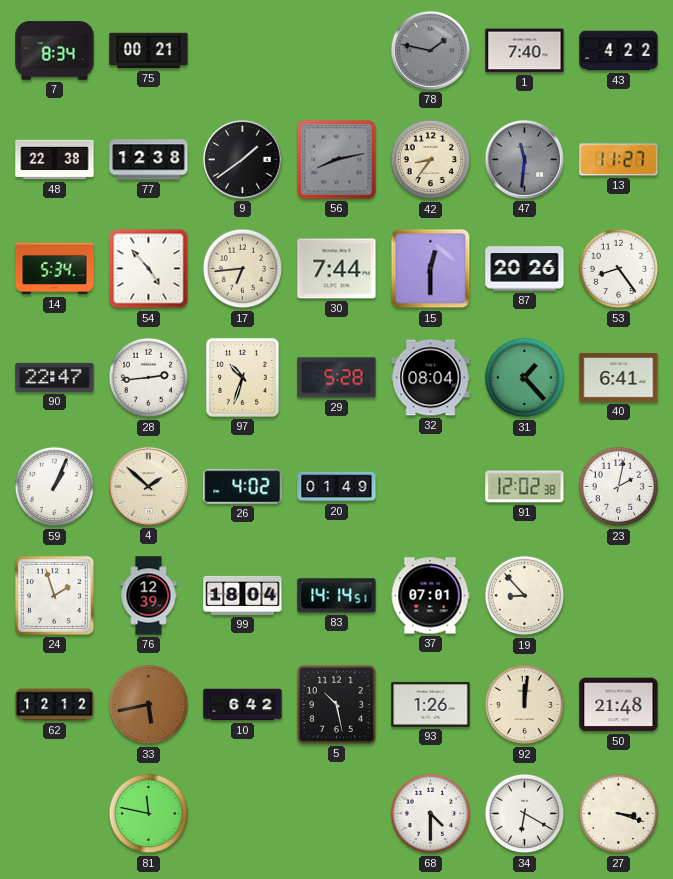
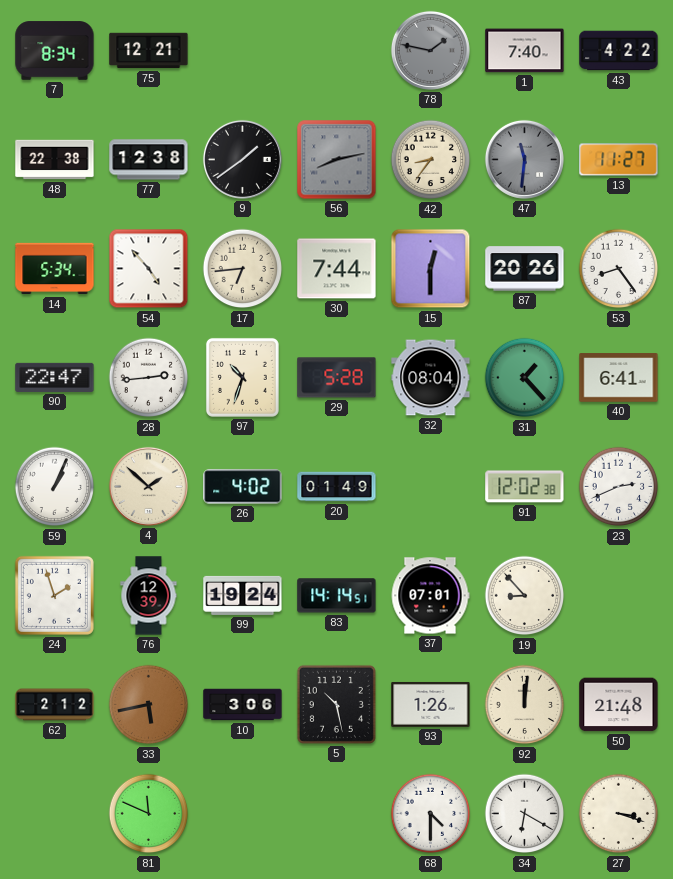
75: 00:21 -> 12:21
23: 2:02 -> 2:41
99: 18:04 -> 19:24
62: 12:12 -> 2:12
10: 6:42 -> 3:06
81: 11:47 -> 11:49
